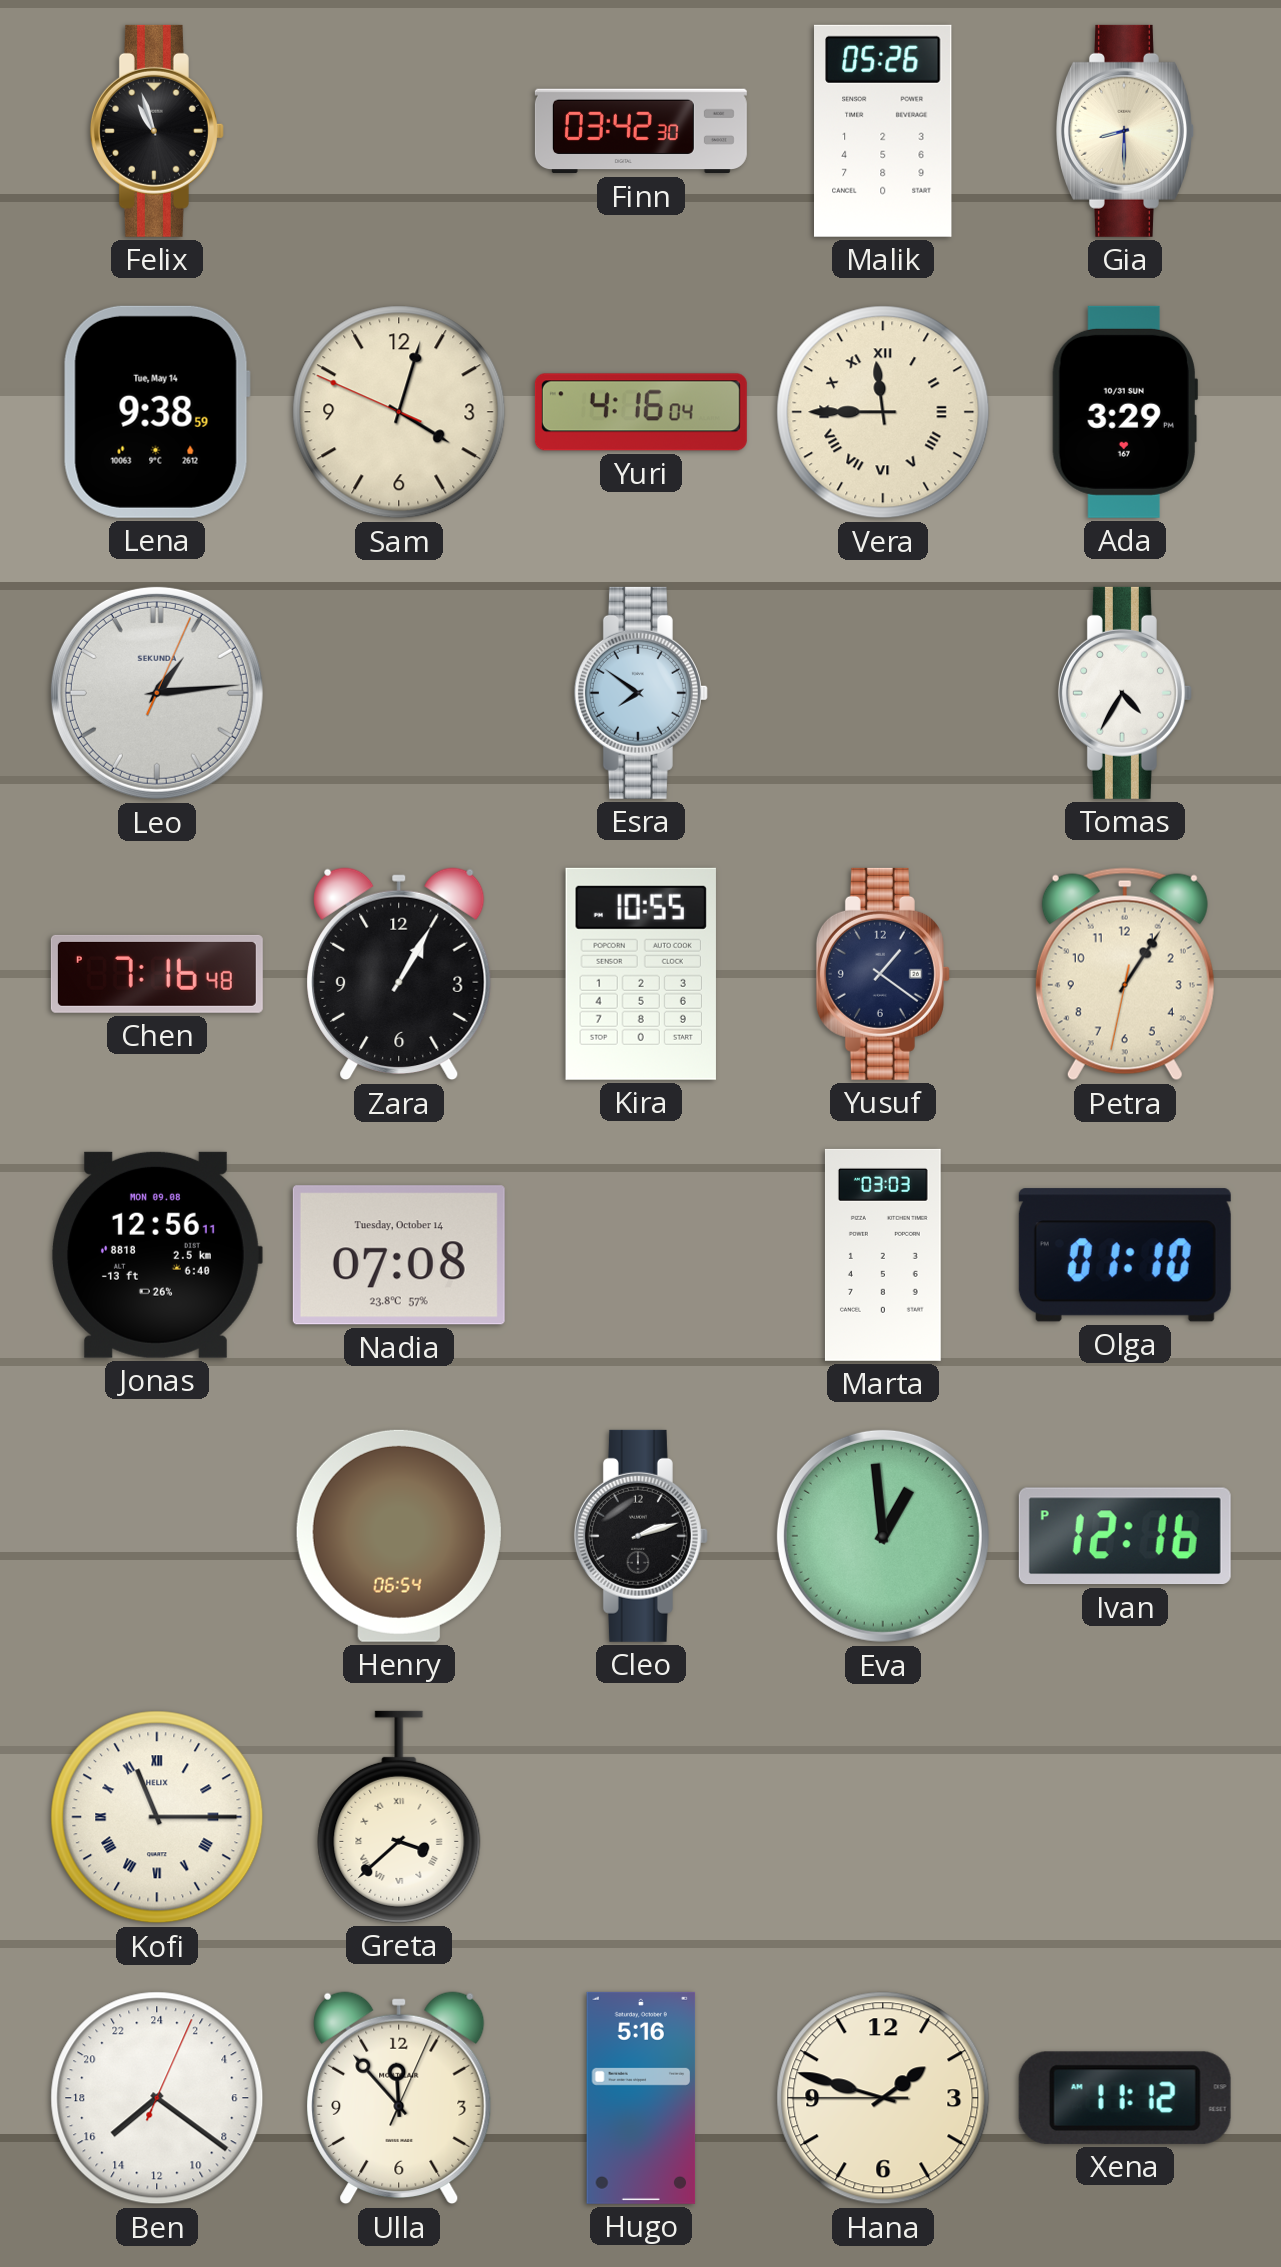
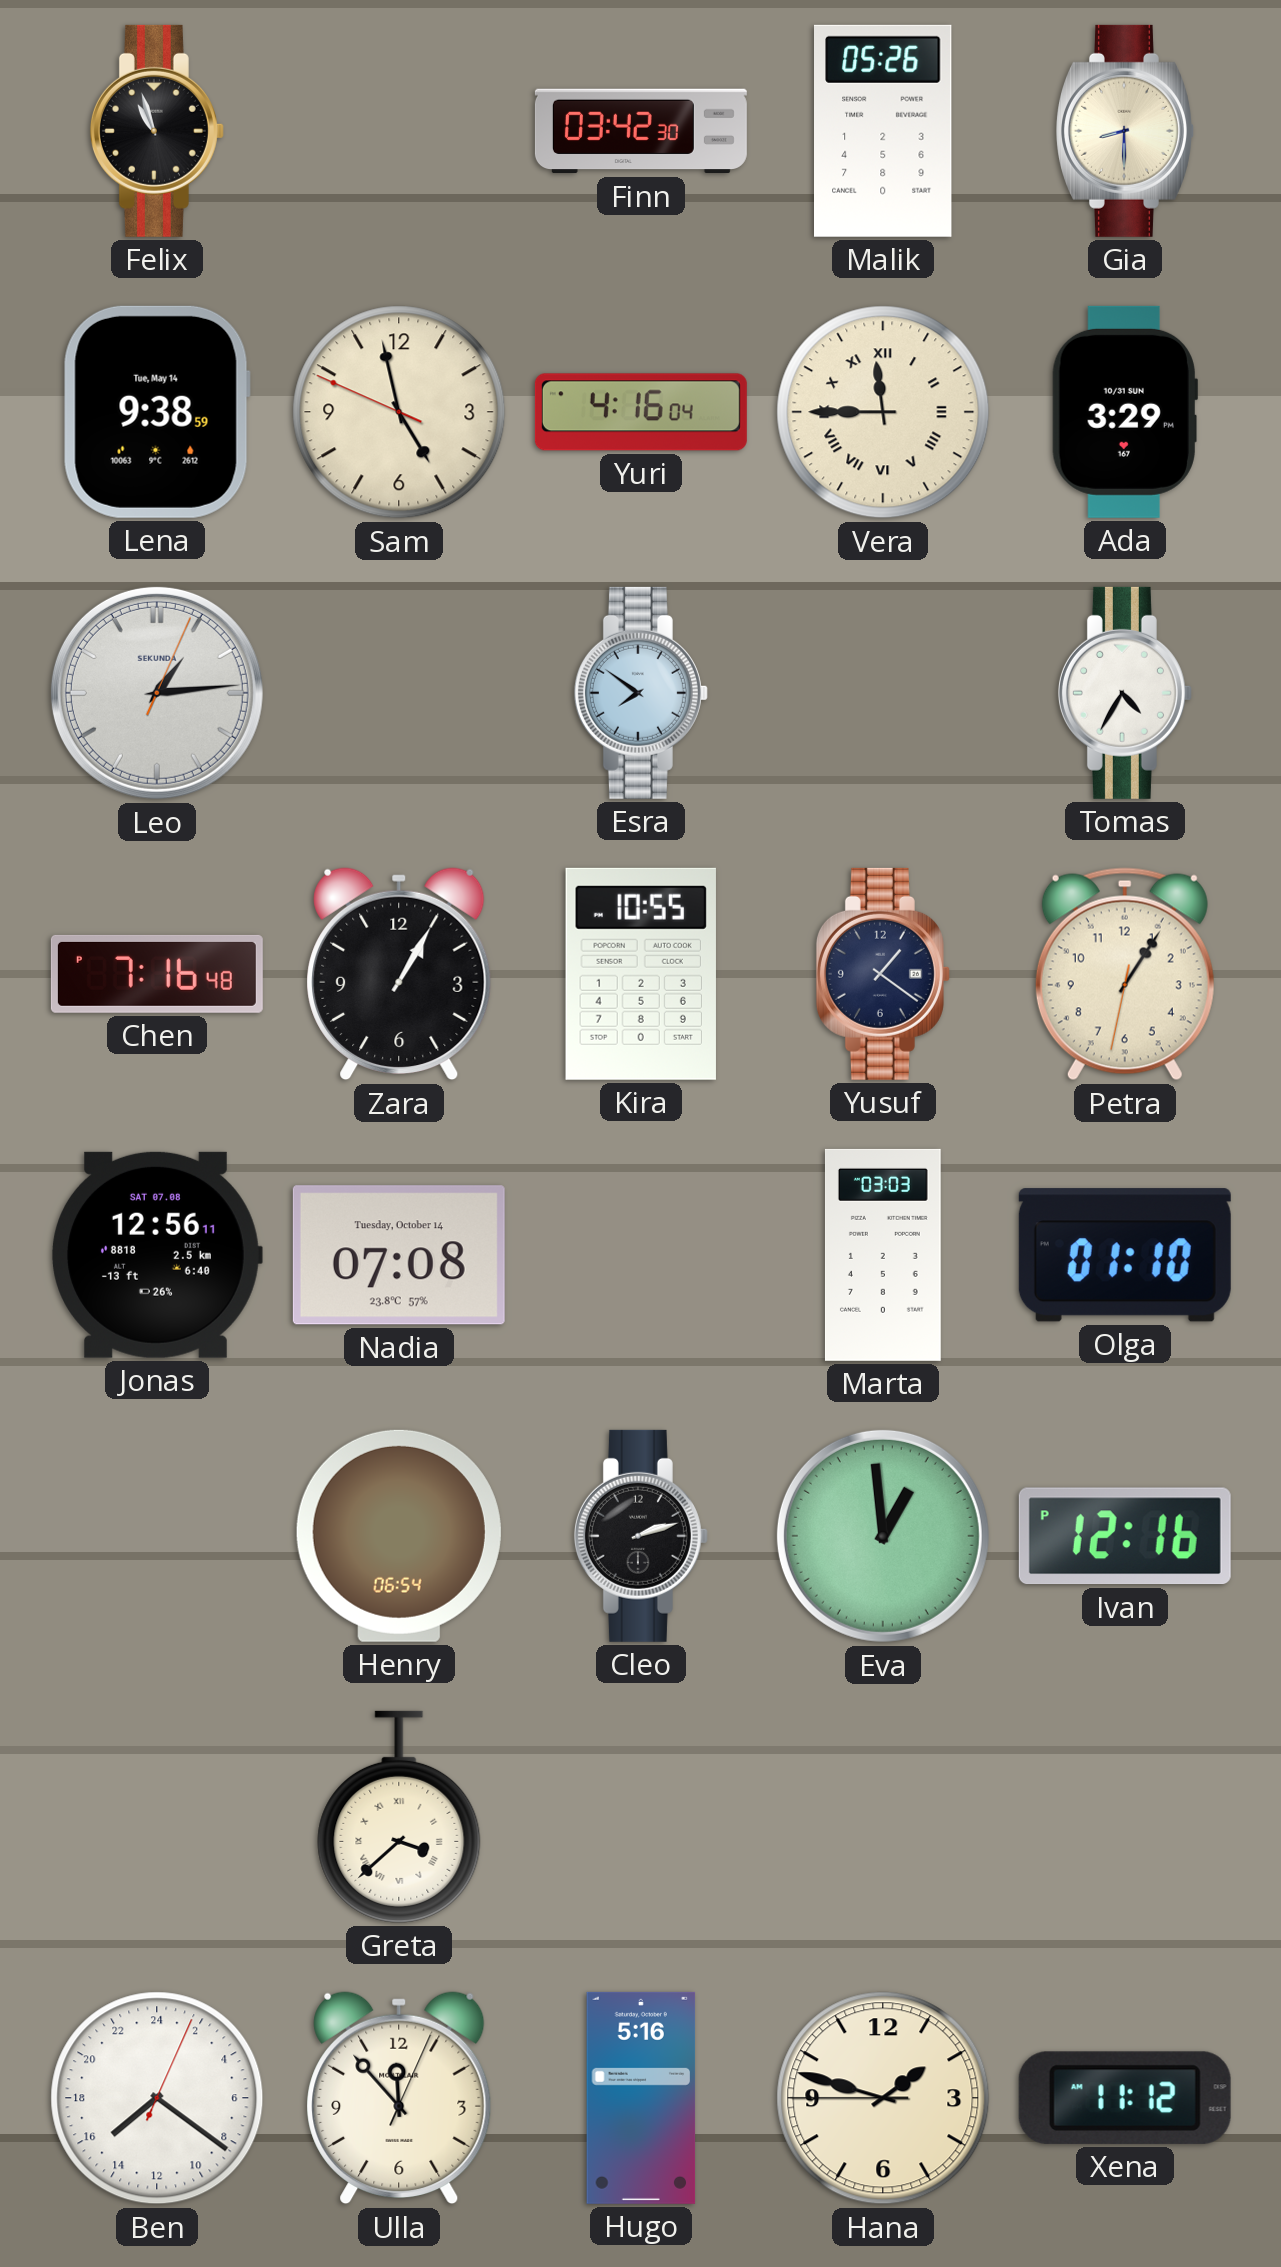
Sam: 4:02 -> 4:57
Jonas date: MON 09.08 -> SAT 07.08
Kofi: 11:15 -> none
